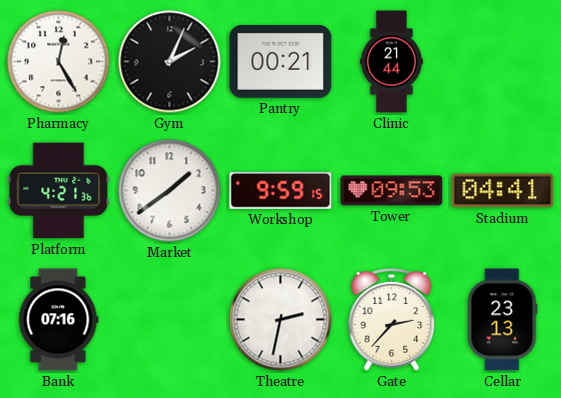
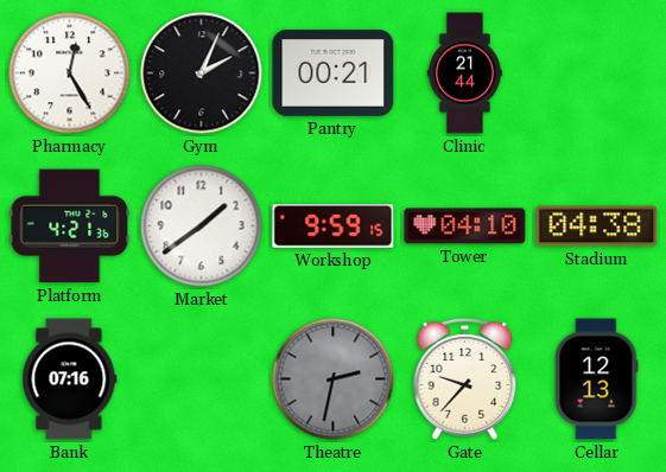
Tower: 09:53 -> 04:10
Stadium: 04:41 -> 04:38
Theatre dial: white -> grey
Gate: 2:37 -> 9:37
Cellar: 23:13 -> 12:13
